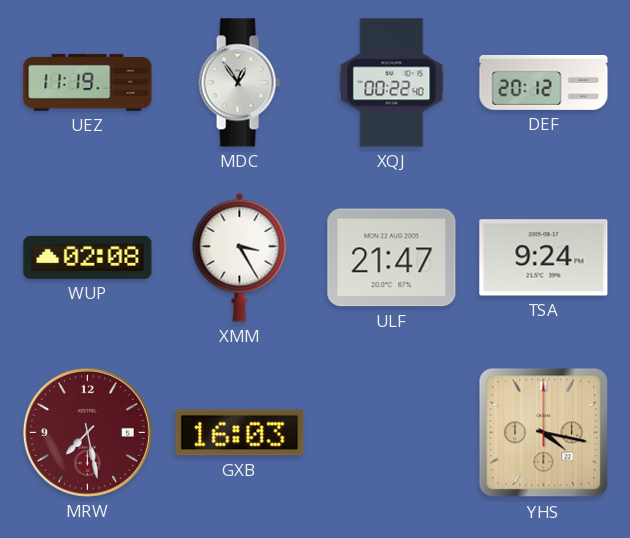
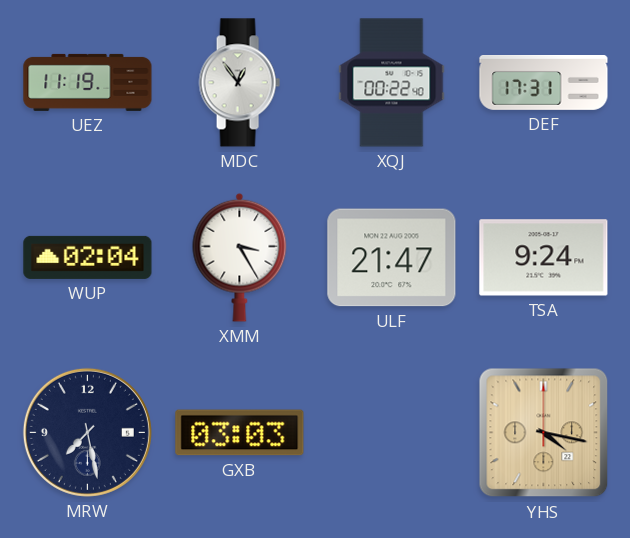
DEF: 20:12 -> 17:31
WUP: 02:08 -> 02:04
MRW dial: burgundy -> navy
GXB: 16:03 -> 03:03
